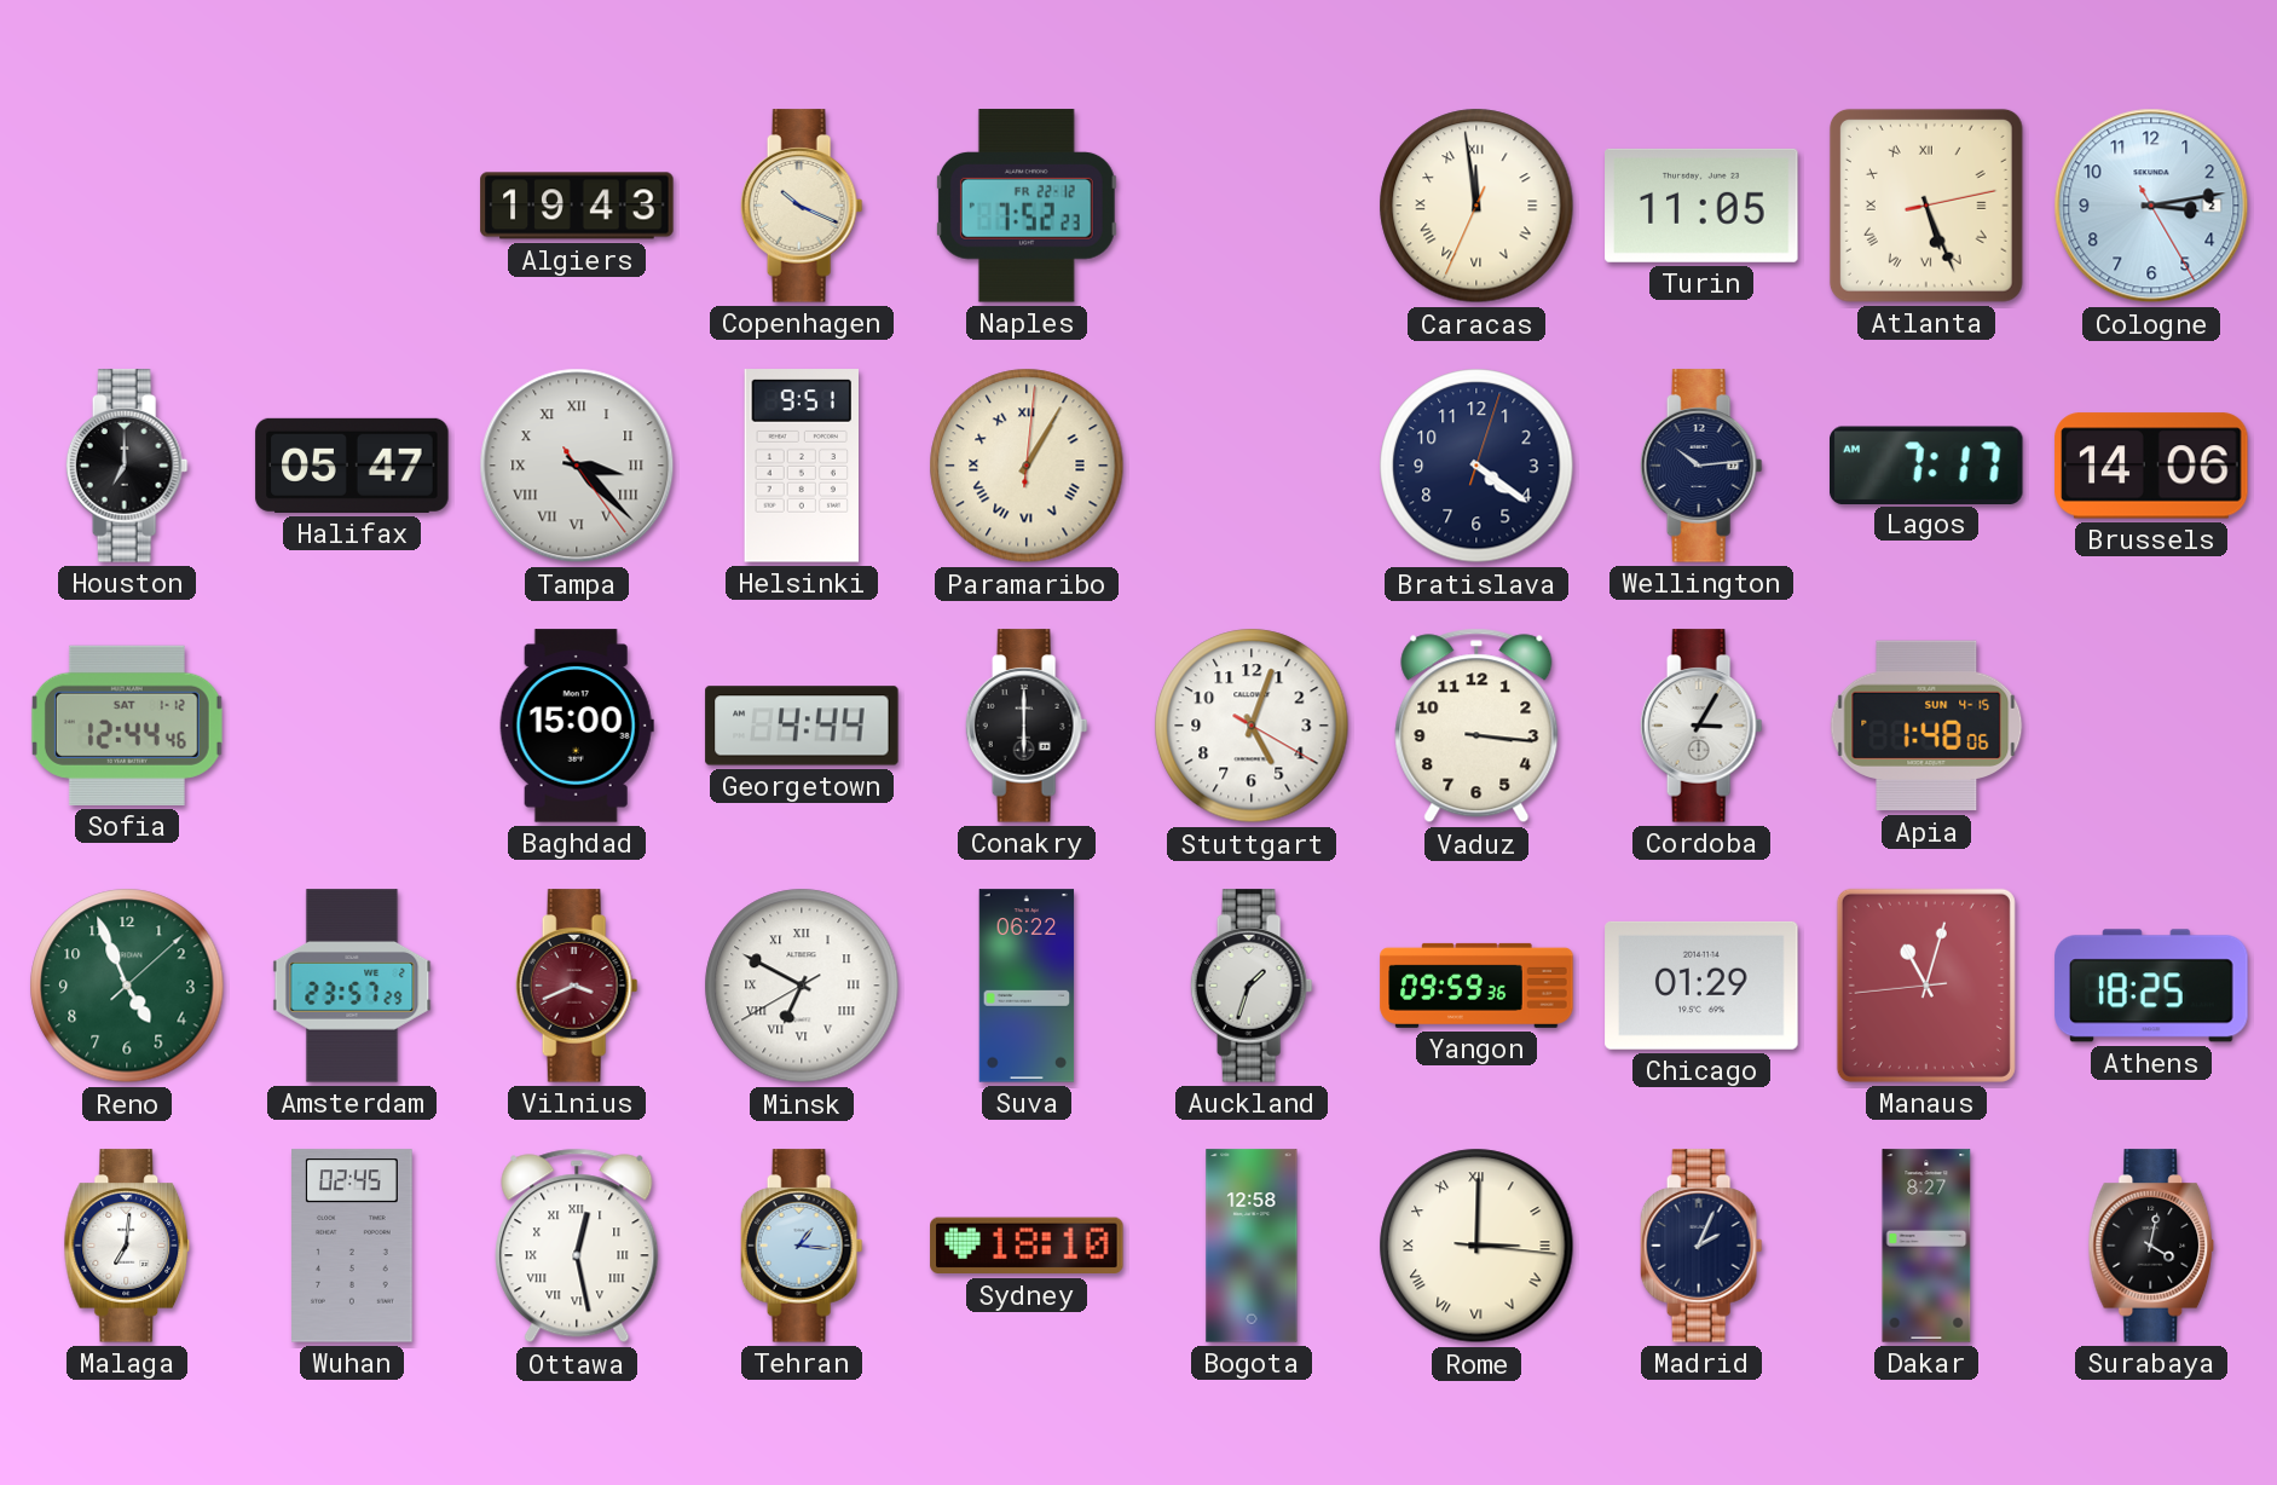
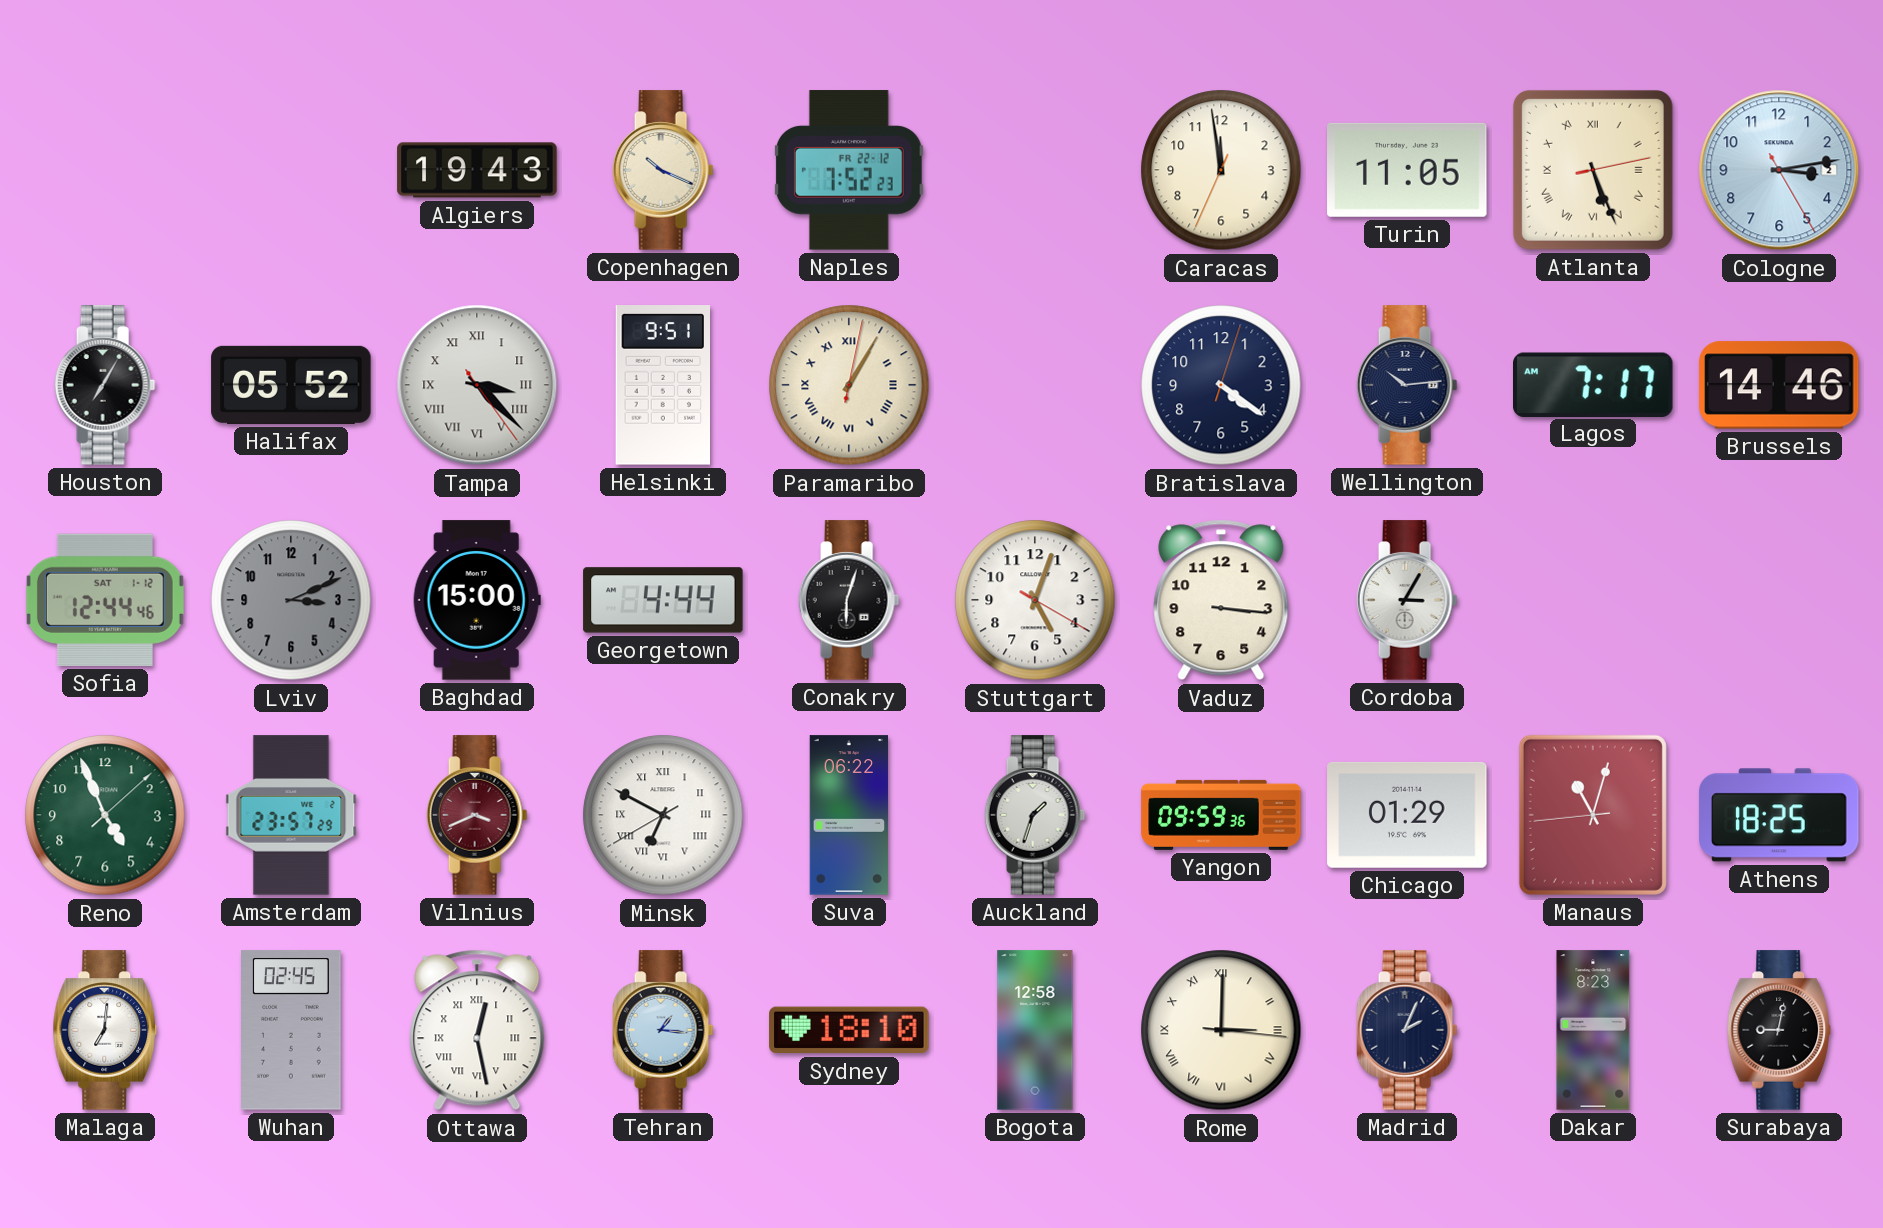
Caracas numerals: Roman -> Arabic
Houston: 7:00 -> 7:05
Halifax: 05:47 -> 05:52
Paramaribo: 1:05:01 -> 1:05:02
Brussels: 14:06 -> 14:46
Lviv: none -> 3:11
Conakry: 6:00 -> 6:03
Apia: 1:48 -> none
Dakar: 8:27 -> 8:23
Surabaya: 4:02 -> 9:02
